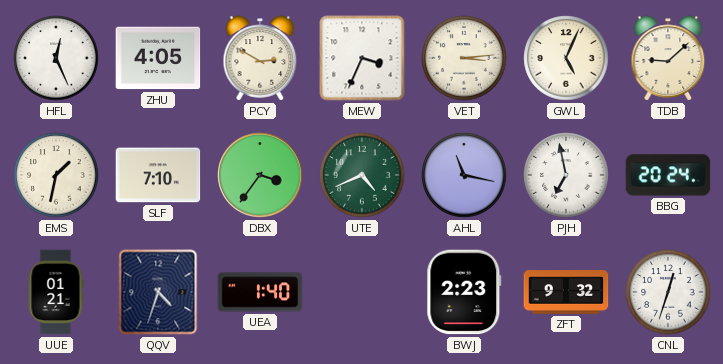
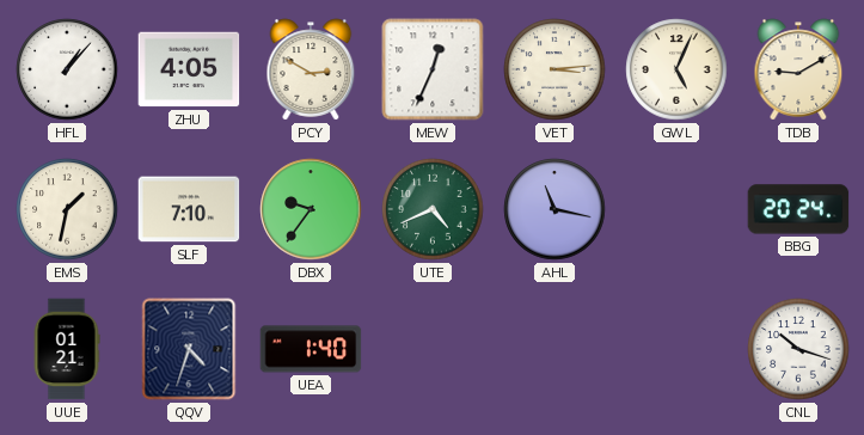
HFL: 12:26 -> 1:07
MEW: 3:34 -> 12:34
TDB: 9:08 -> 9:10
DBX: 3:36 -> 9:36
PJH: 6:58 -> none
BWJ: 2:23 -> none
ZFT: 9:32 -> none
CNL: 12:33 -> 10:18
